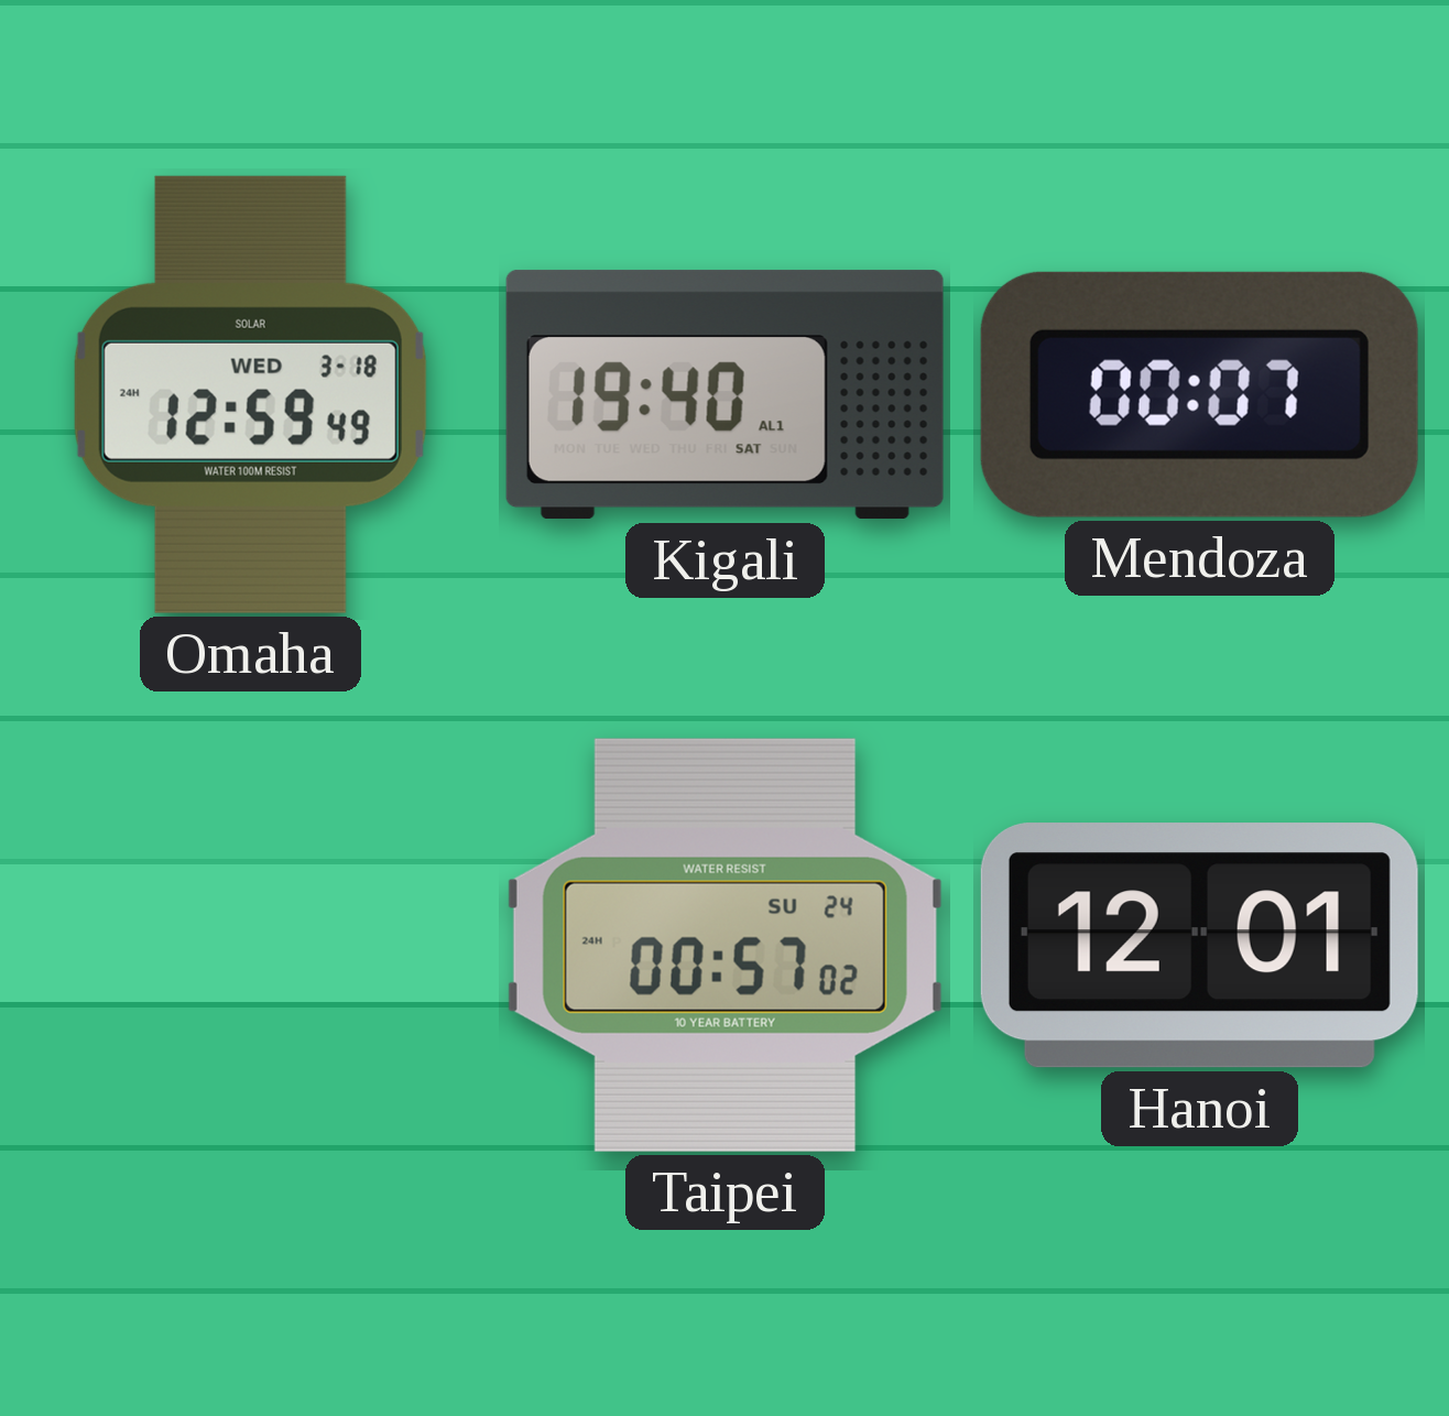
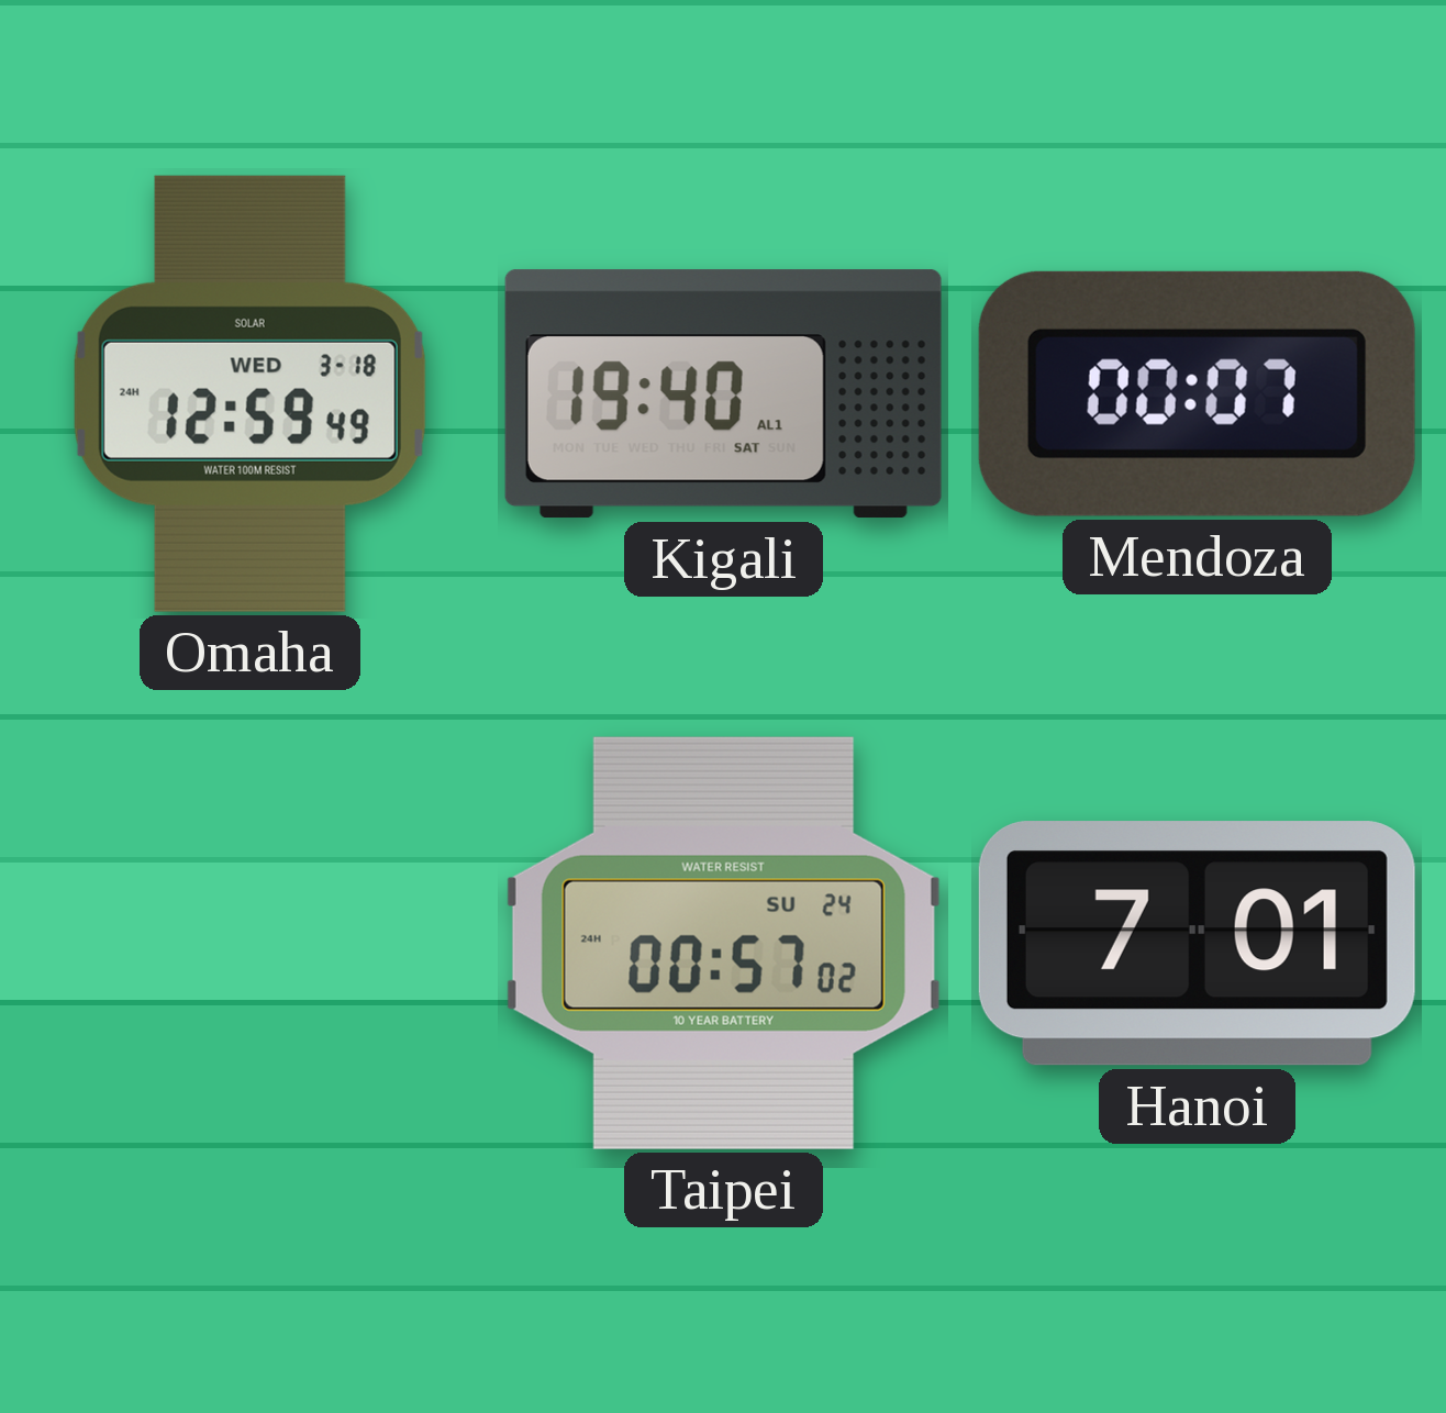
Hanoi: 12:01 -> 7:01
